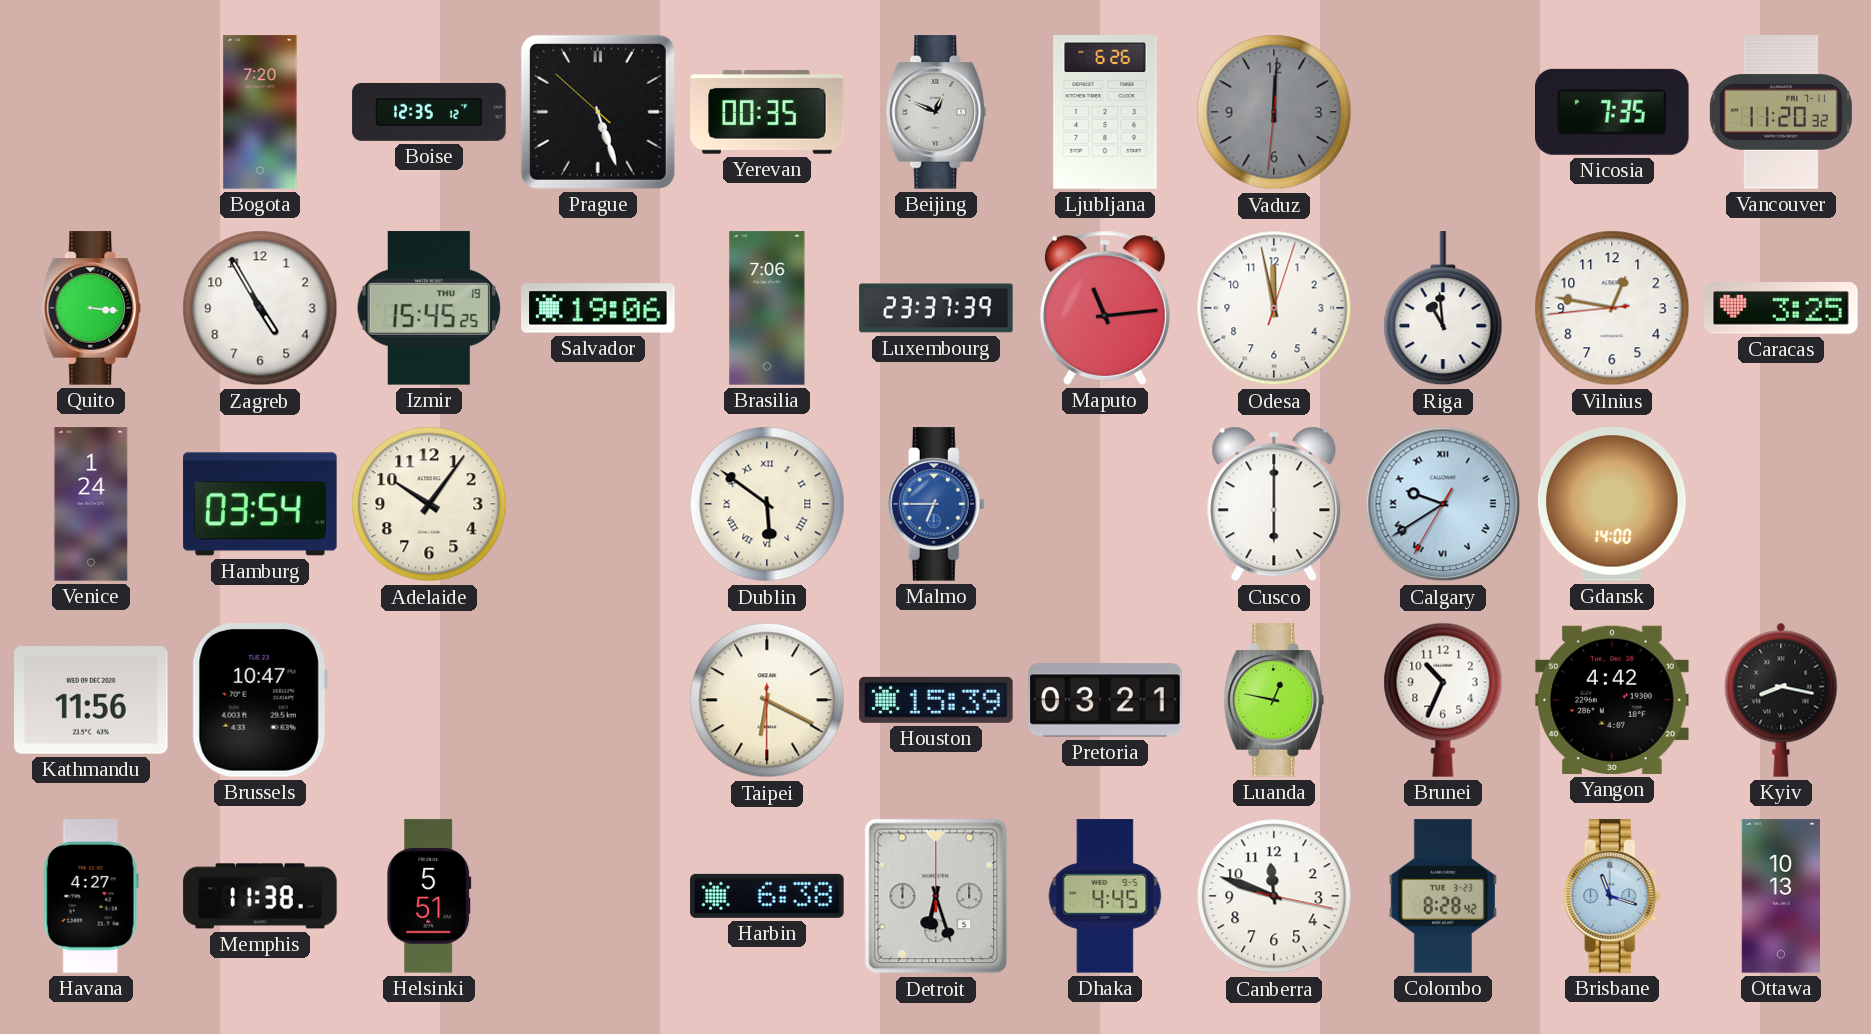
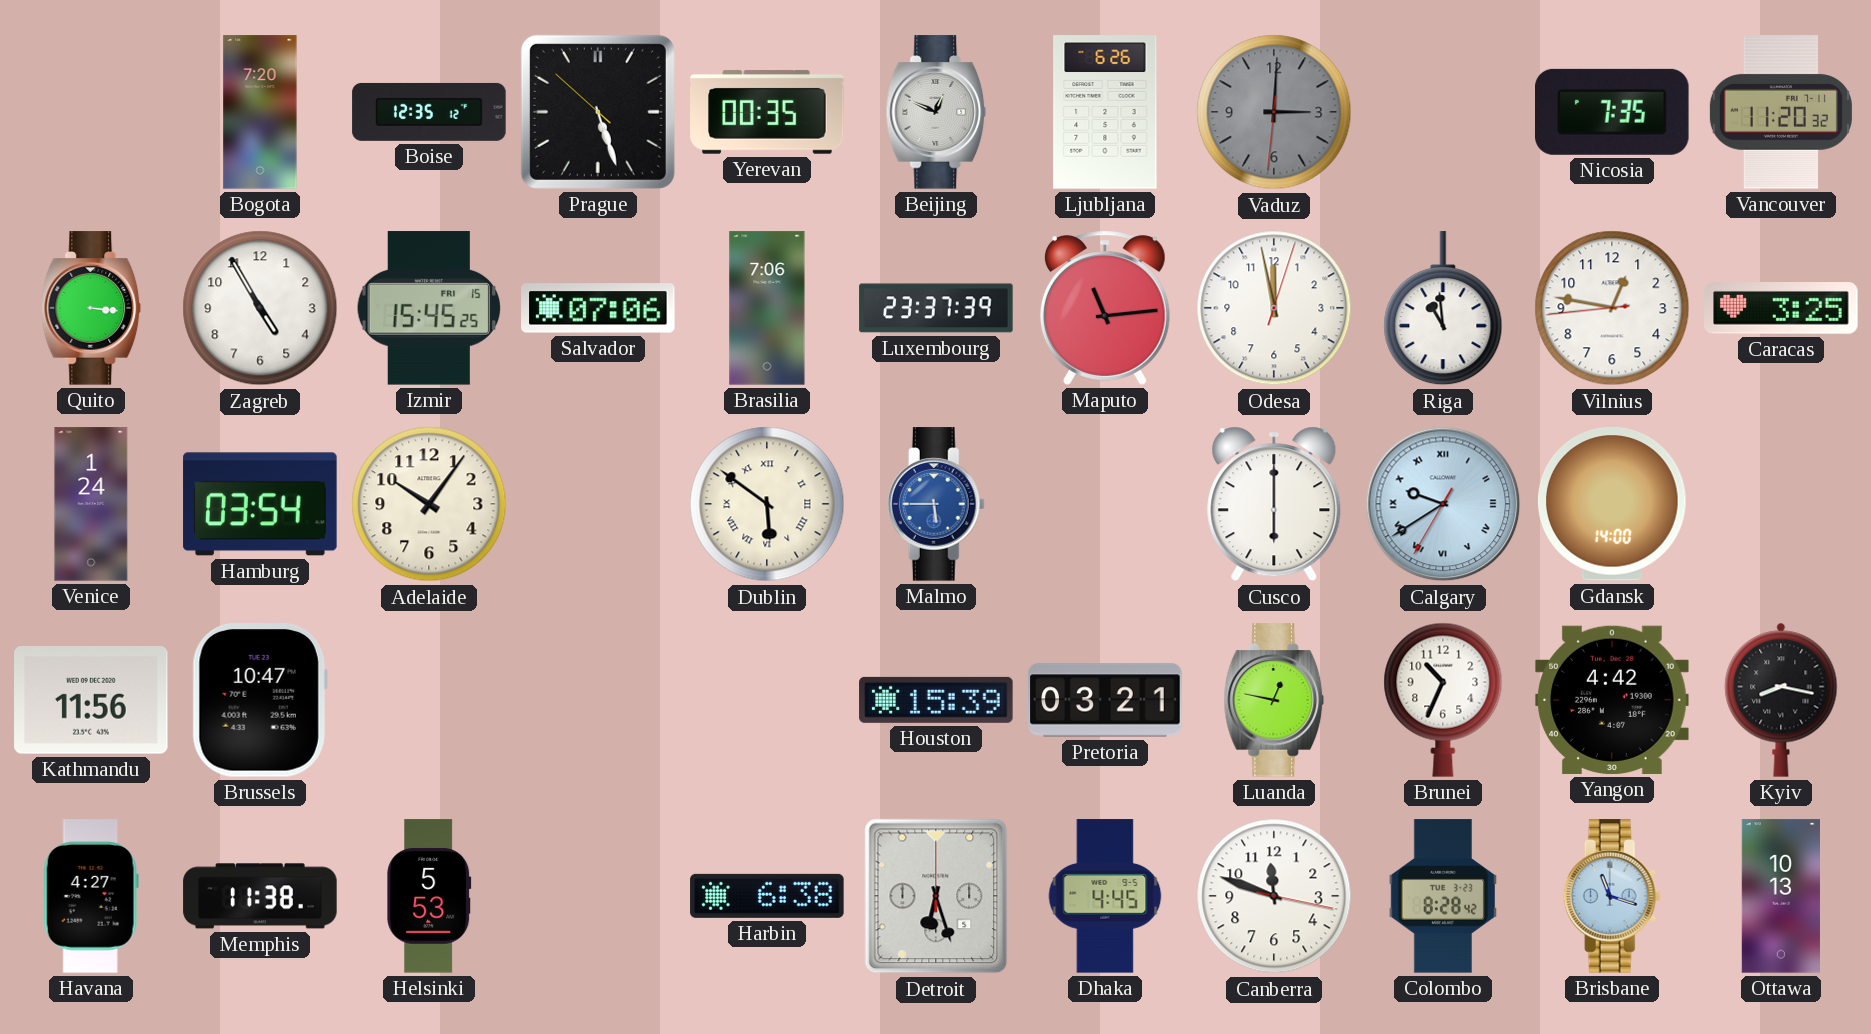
Vaduz: 12:00 -> 3:00
Izmir date: THU 19 -> FRI 15
Salvador: 19:06 -> 07:06
Malmo: 6:45 -> 5:45
Taipei: 6:19 -> none
Helsinki: 5:51 -> 5:53
